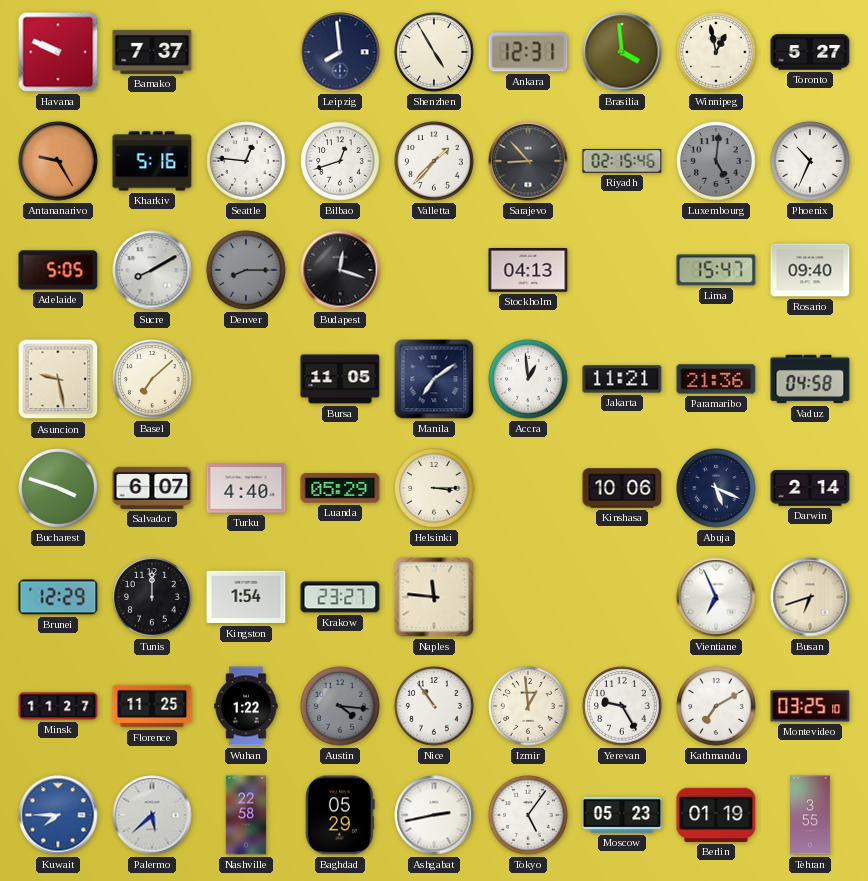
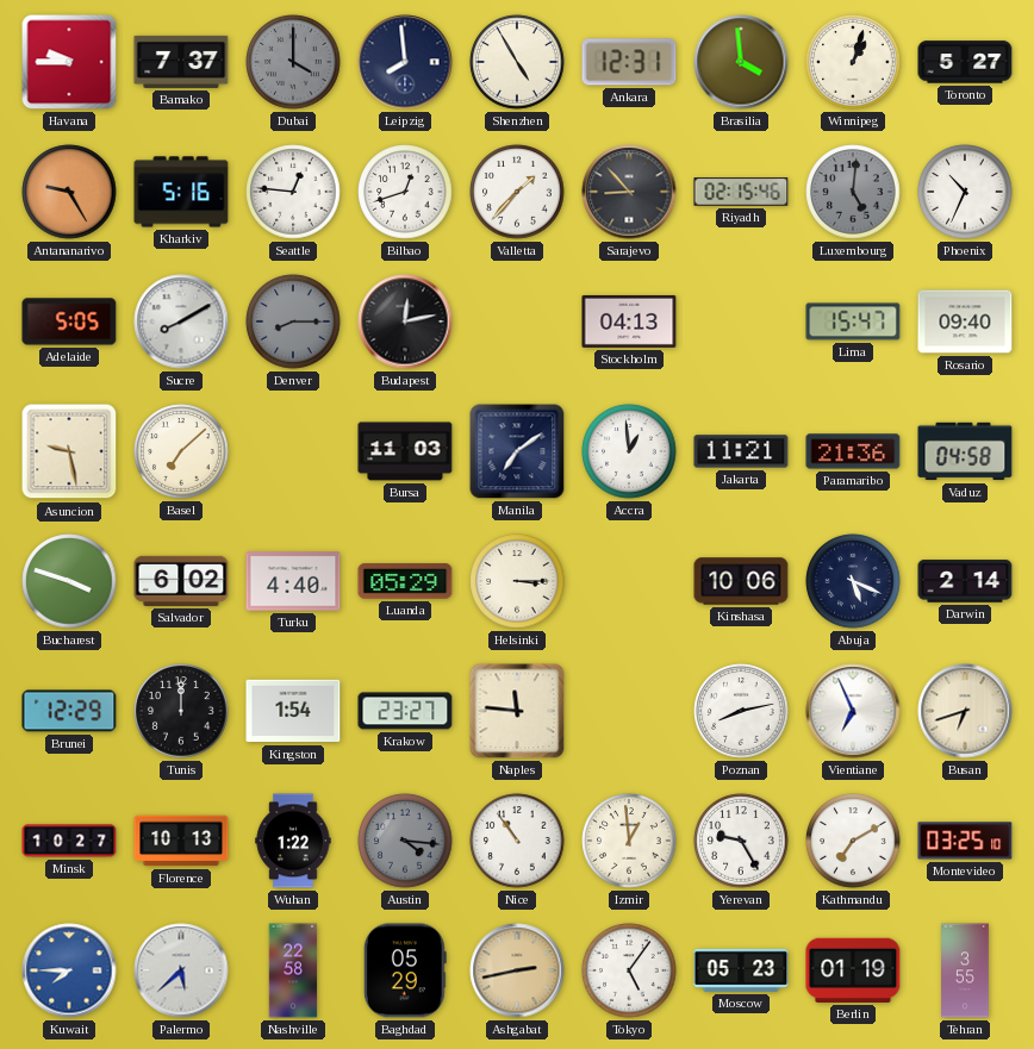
Havana: 9:49 -> 9:45
Dubai: none -> 4:00
Winnipeg: 12:58 -> 1:03
Budapest: 12:18 -> 12:13
Bursa: 11:05 -> 11:03
Salvador: 6:07 -> 6:02
Poznan: none -> 8:13
Minsk: 11:27 -> 10:27
Florence: 11:25 -> 10:13
Ashgabat dial: white -> champagne
